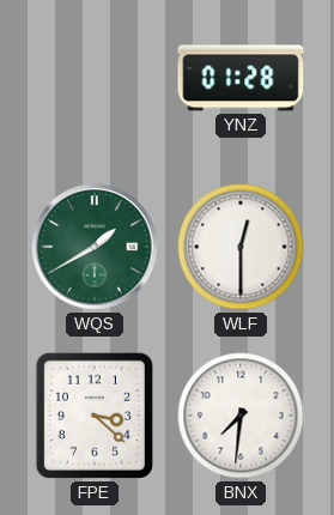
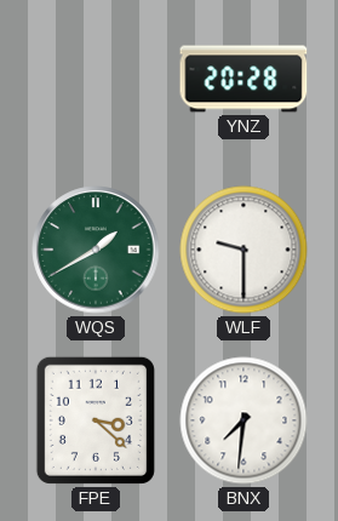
YNZ: 01:28 -> 20:28
WLF: 12:30 -> 9:30
